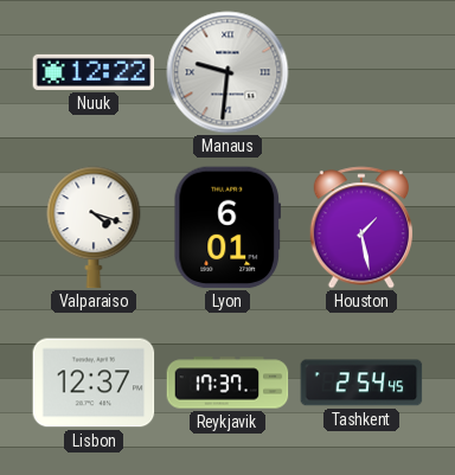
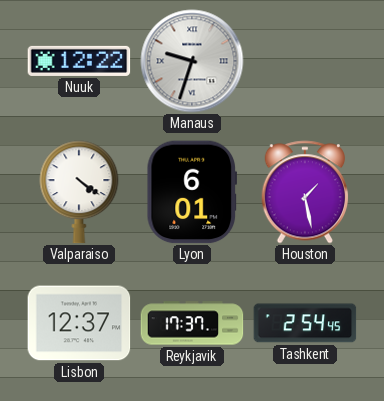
Manaus: 9:31 -> 9:33
Valparaiso: 4:18 -> 4:21
